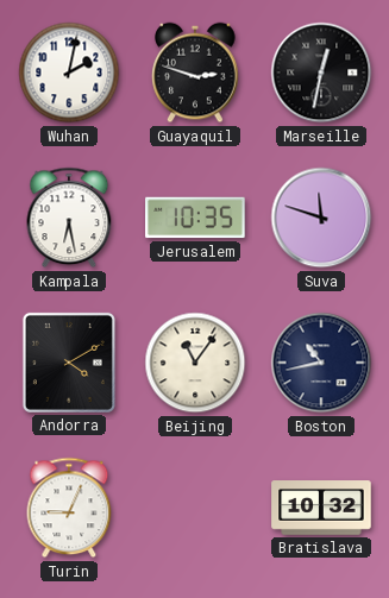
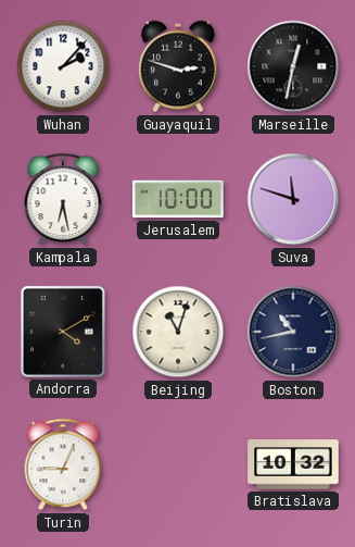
Wuhan: 2:02 -> 2:07
Jerusalem: 10:35 -> 10:00
Beijing: 11:06 -> 11:03
